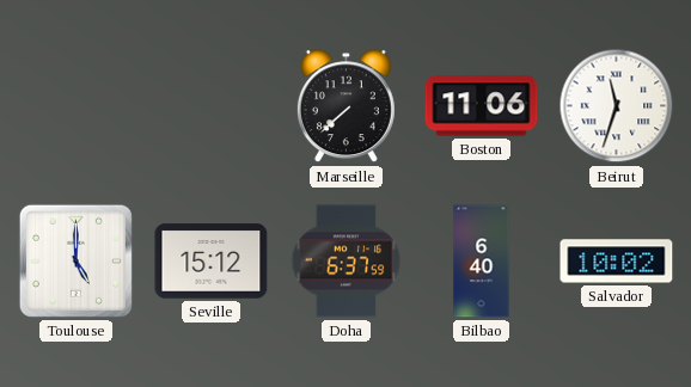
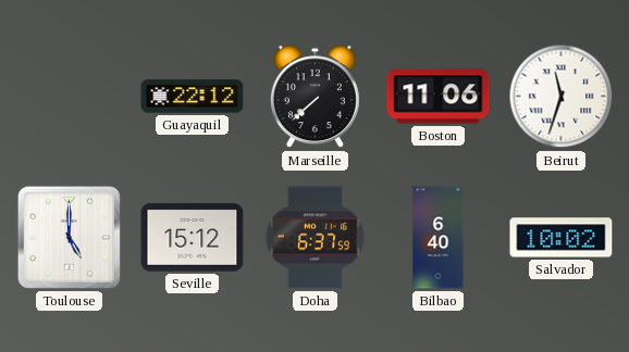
Guayaquil: none -> 22:12
